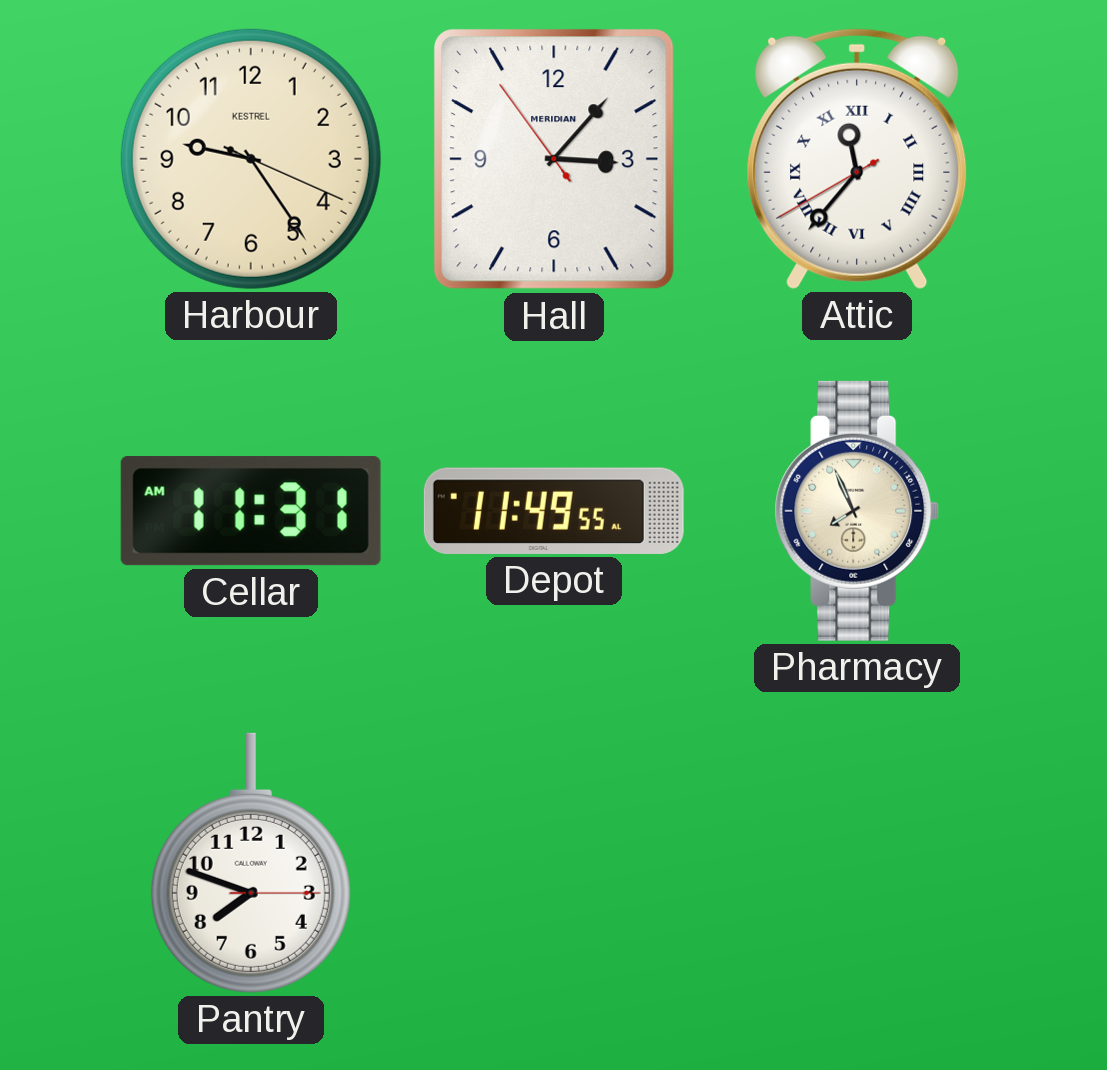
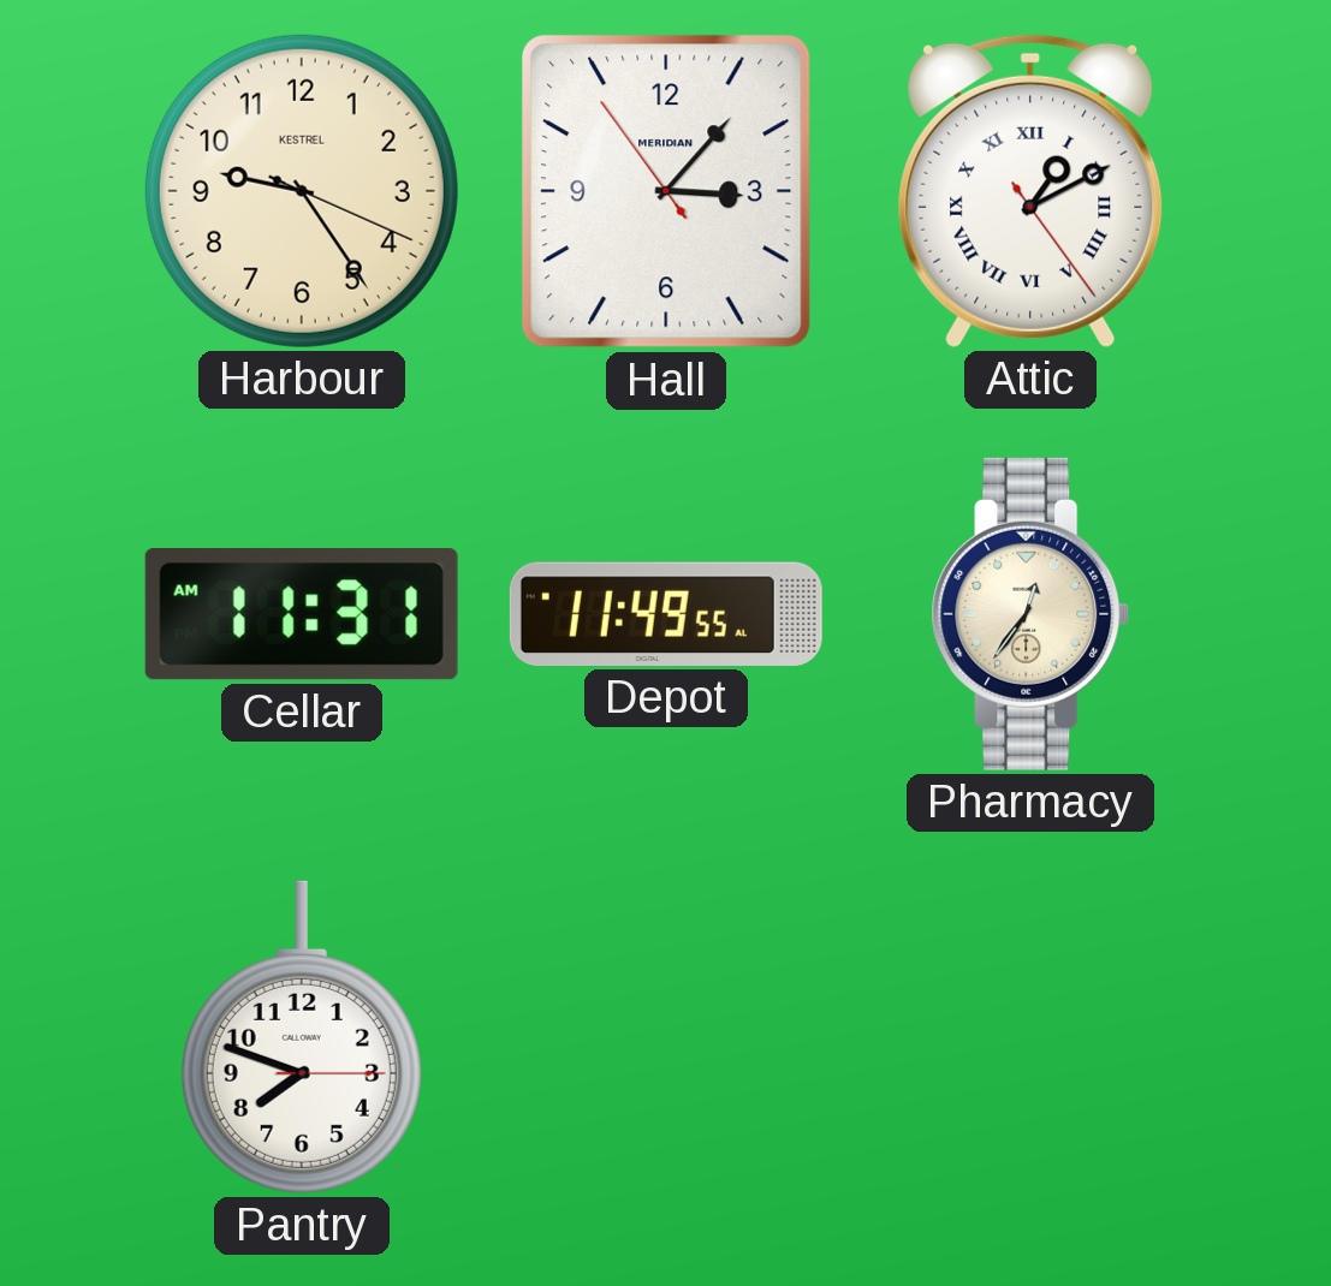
Attic: 11:36 -> 1:10
Pharmacy: 7:56 -> 12:36
